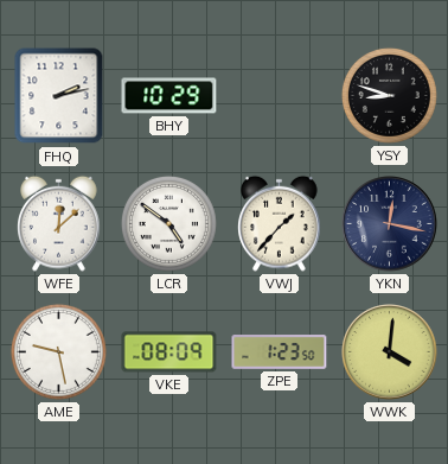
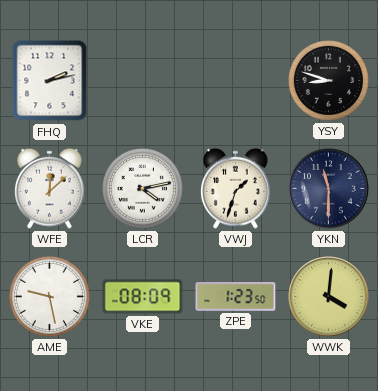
BHY: 10:29 -> none
LCR: 4:51 -> 4:13
VWJ: 1:37 -> 1:33
YKN: 12:17 -> 11:30
